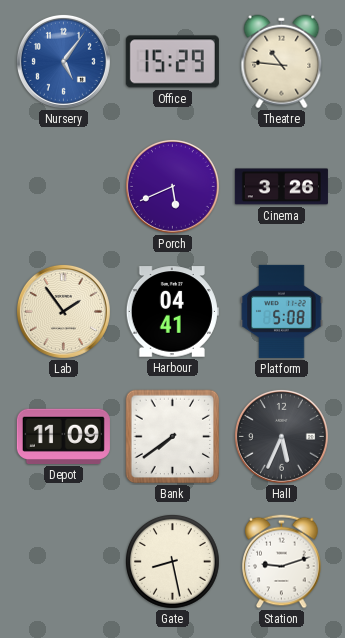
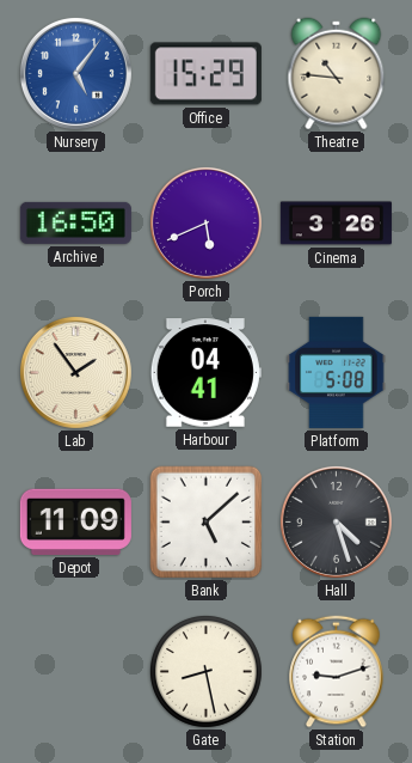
Archive: none -> 16:50
Bank: 7:39 -> 5:08
Hall: 5:34 -> 4:27
